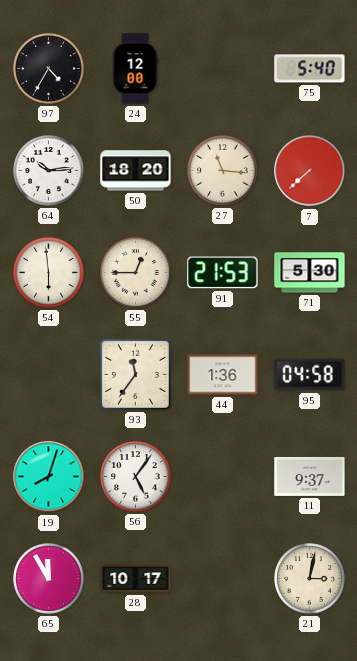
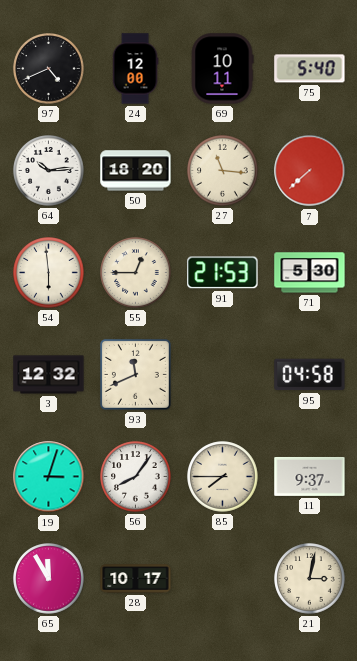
97: 4:35 -> 4:41
69: none -> 10:11
3: none -> 12:32
93: 11:36 -> 11:41
44: 1:36 -> none
19: 8:03 -> 3:03
56: 5:06 -> 8:06
85: none -> 7:45
